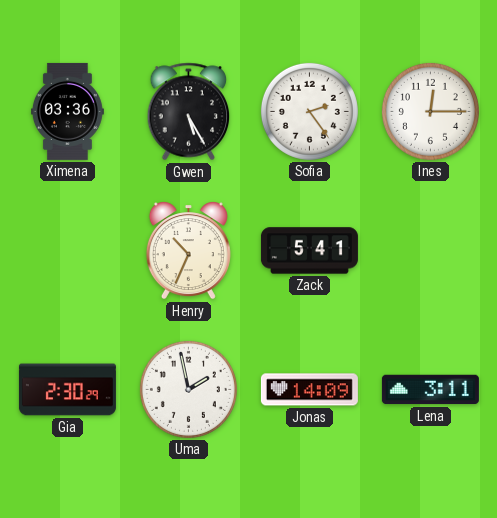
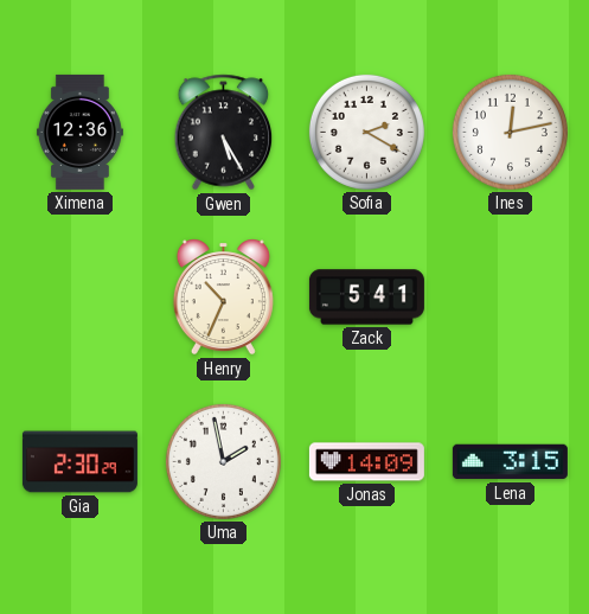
Ximena: 03:36 -> 12:36
Sofia: 2:24 -> 2:20
Ines: 12:15 -> 12:13
Lena: 3:11 -> 3:15
